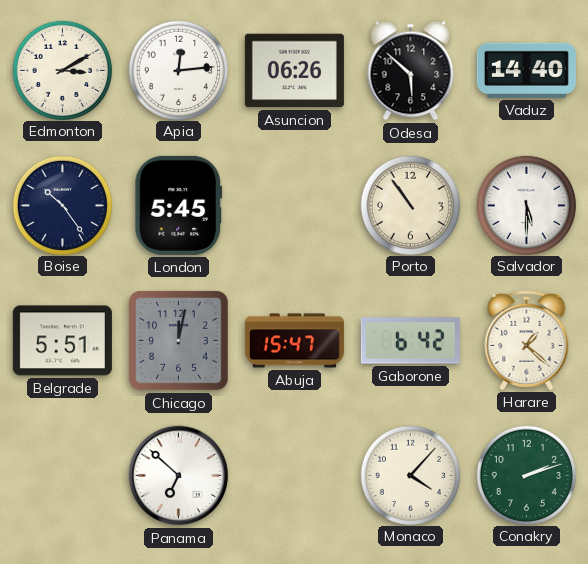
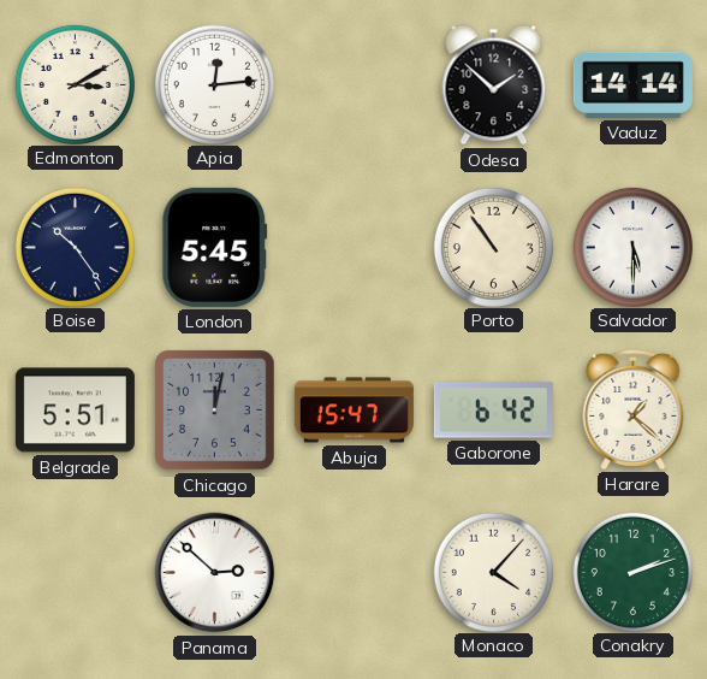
Asuncion: 06:26 -> none
Odesa: 5:52 -> 1:52
Vaduz: 14:40 -> 14:14
Panama: 6:52 -> 2:52
